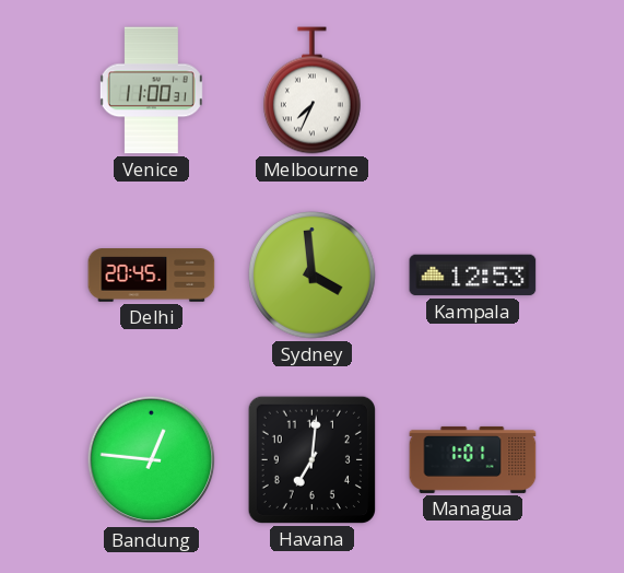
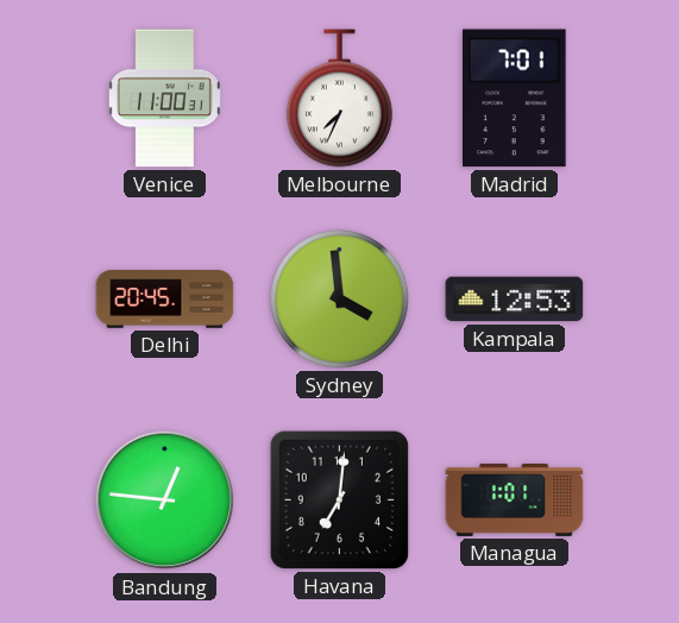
Madrid: none -> 7:01
